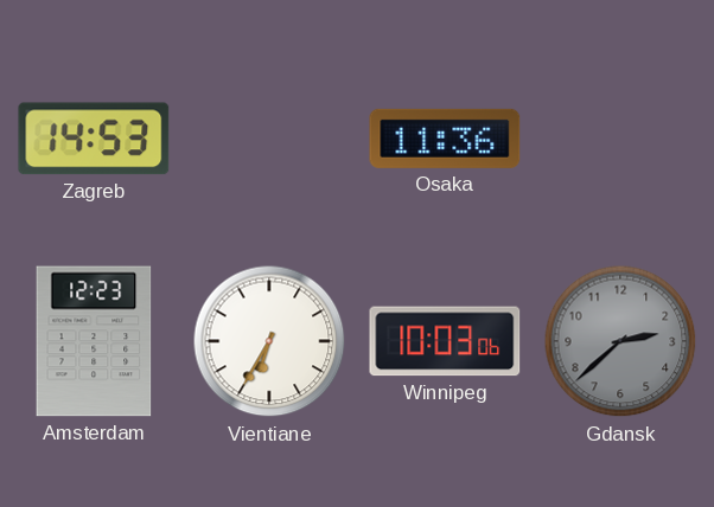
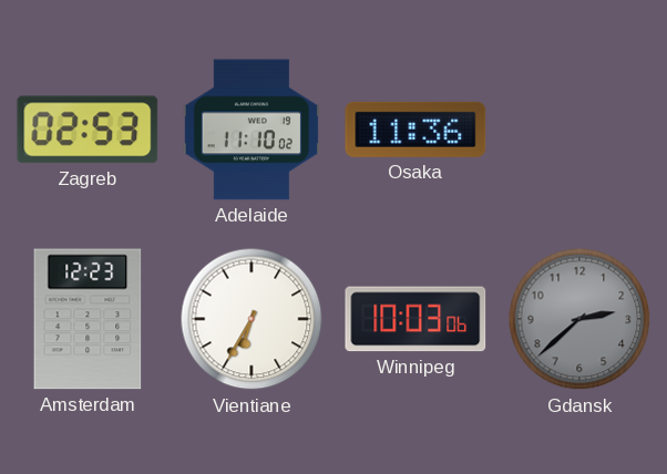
Zagreb: 14:53 -> 02:53
Adelaide: none -> 11:10
